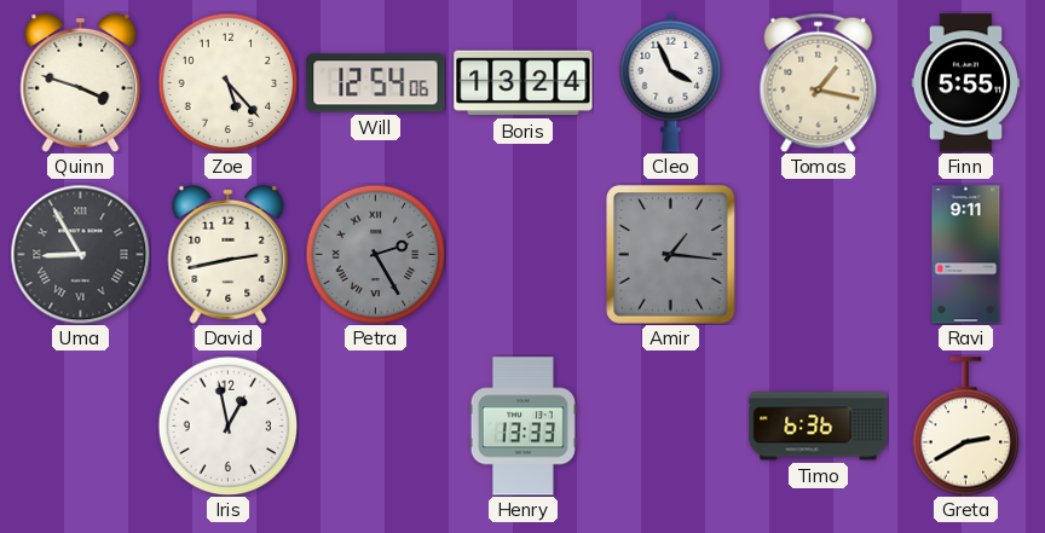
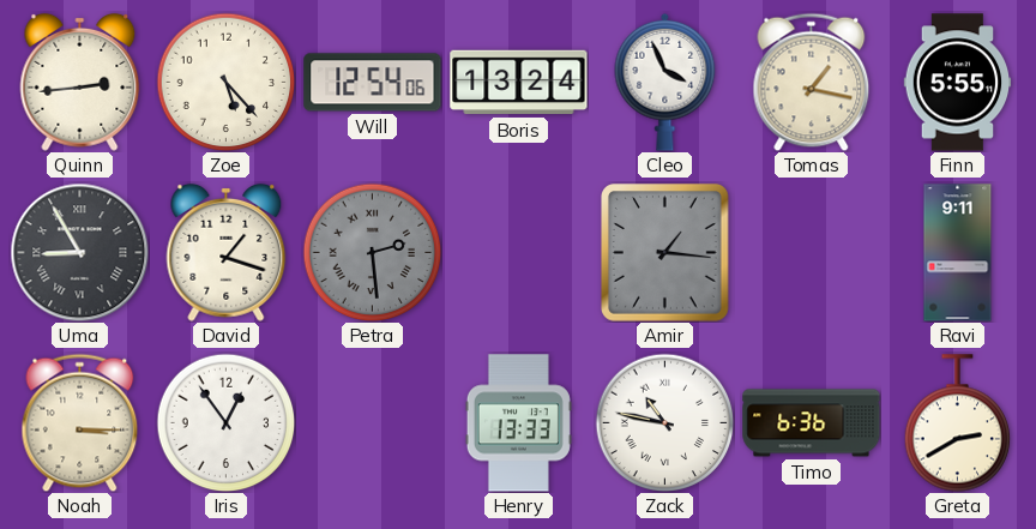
Quinn: 3:48 -> 2:44
David: 2:43 -> 1:18
Petra: 2:25 -> 2:29
Noah: none -> 3:15
Iris: 12:58 -> 12:54
Zack: none -> 10:47
